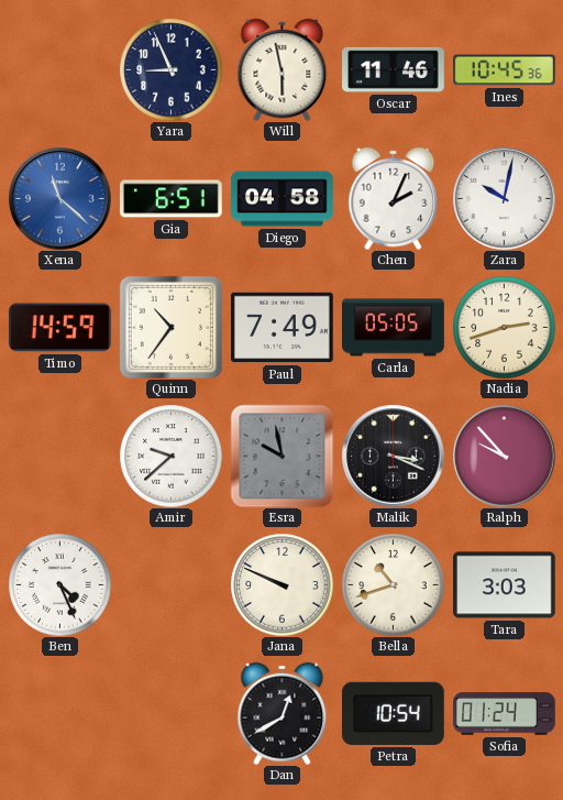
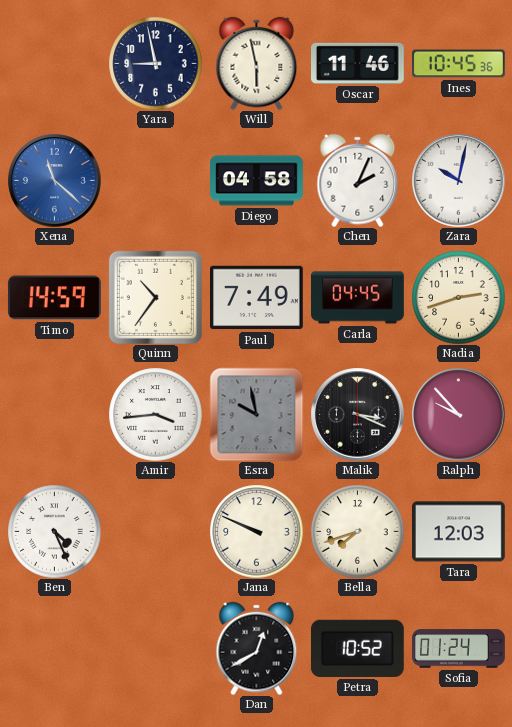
Yara: 8:56 -> 8:58
Gia: 6:51 -> none
Carla: 05:05 -> 04:45
Amir: 9:38 -> 3:44
Bella: 10:42 -> 7:42
Tara: 3:03 -> 12:03
Petra: 10:54 -> 10:52
